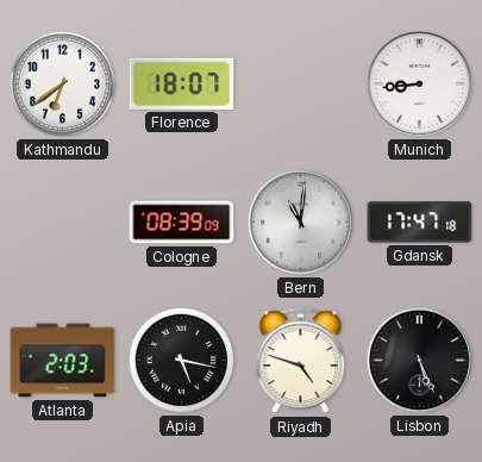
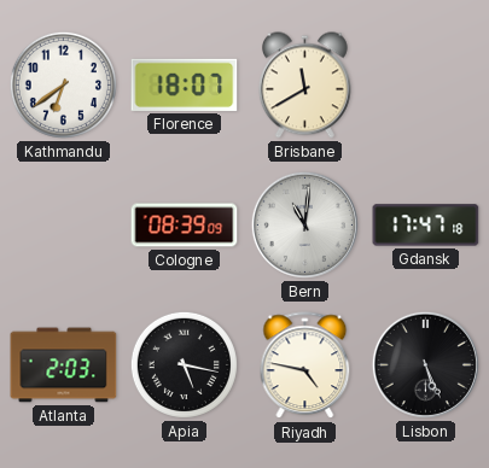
Brisbane: none -> 11:40
Munich: 8:44 -> none
Riyadh: 4:48 -> 4:47
